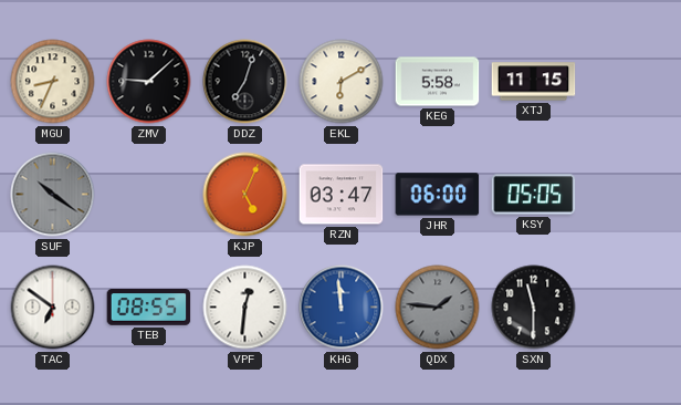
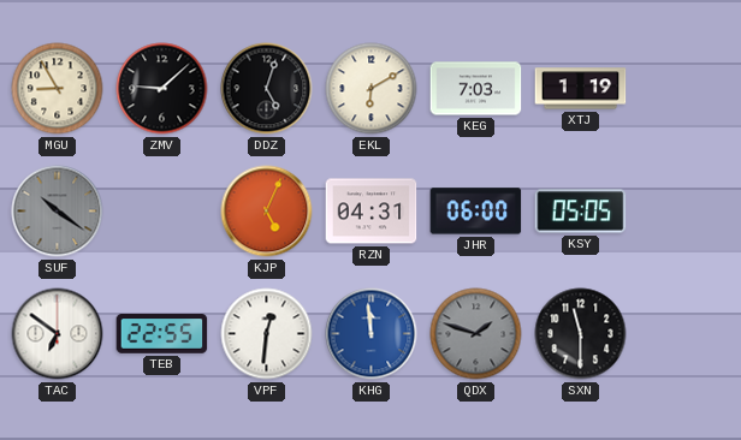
MGU: 8:34 -> 8:55
DDZ: 7:03 -> 5:03
KEG: 5:58 -> 7:03
XTJ: 11:15 -> 1:19
RZN: 03:47 -> 04:31
TEB: 08:55 -> 22:55
QDX: 1:46 -> 1:48
